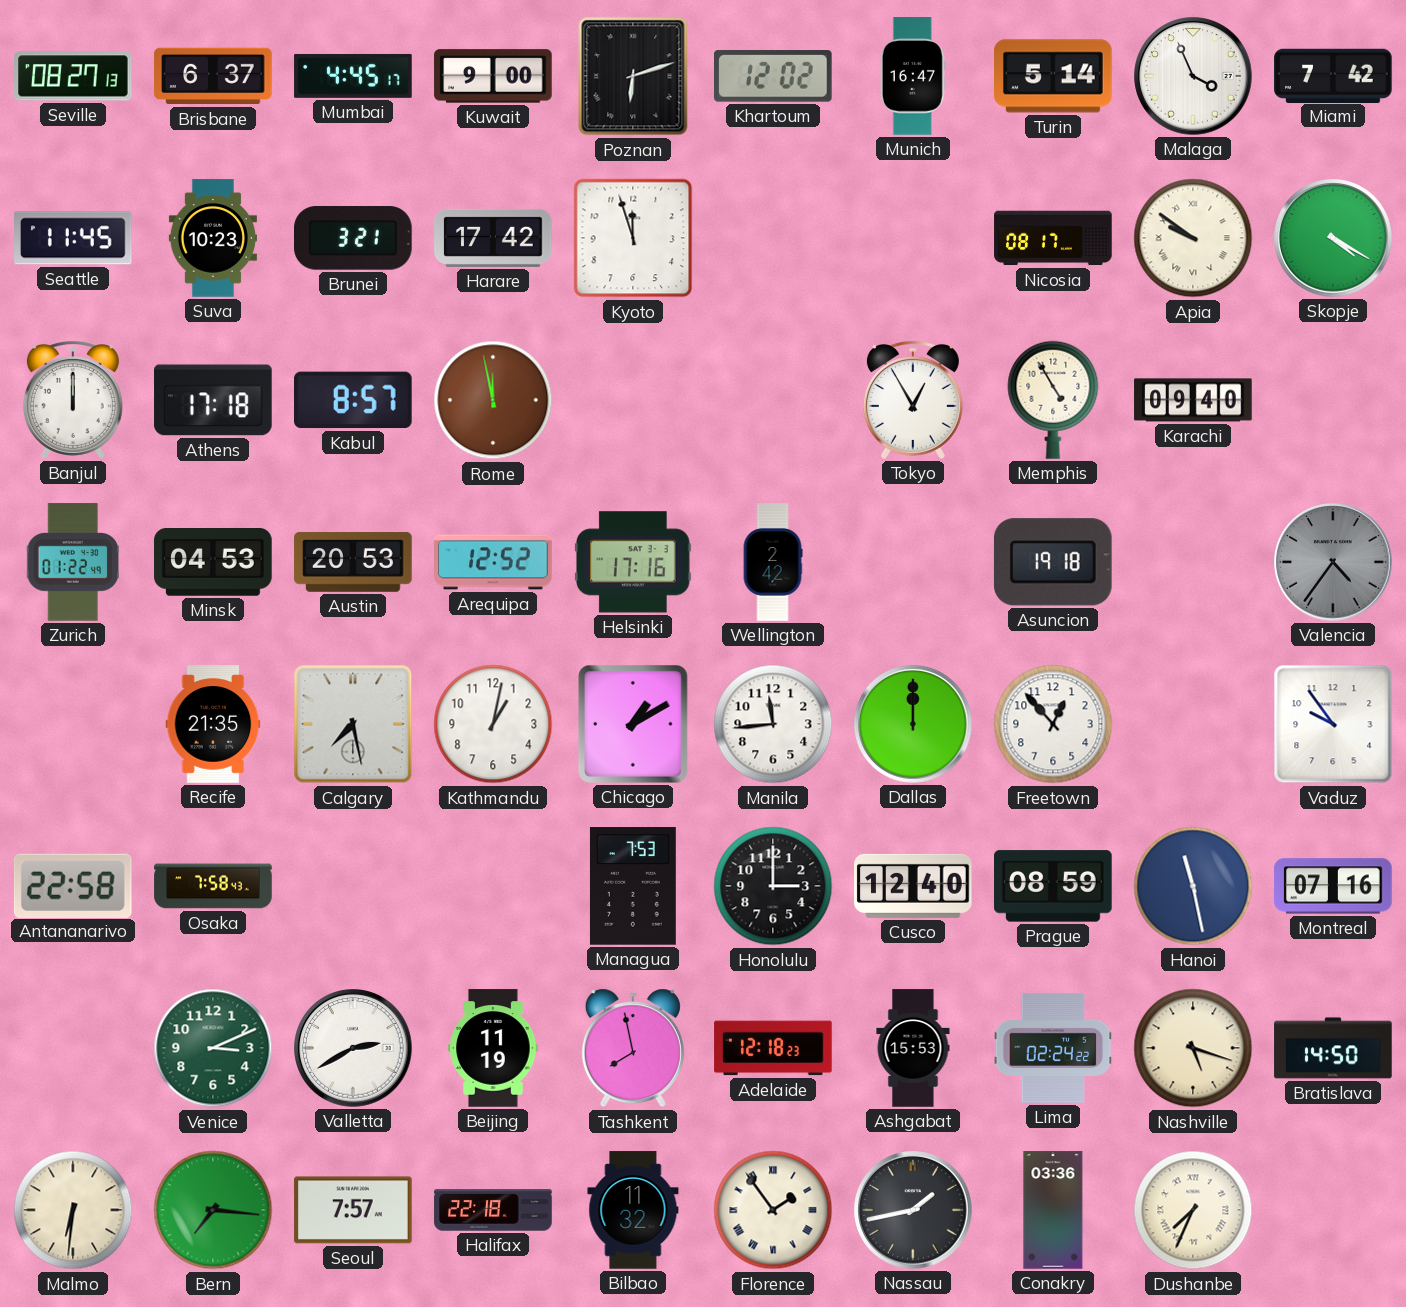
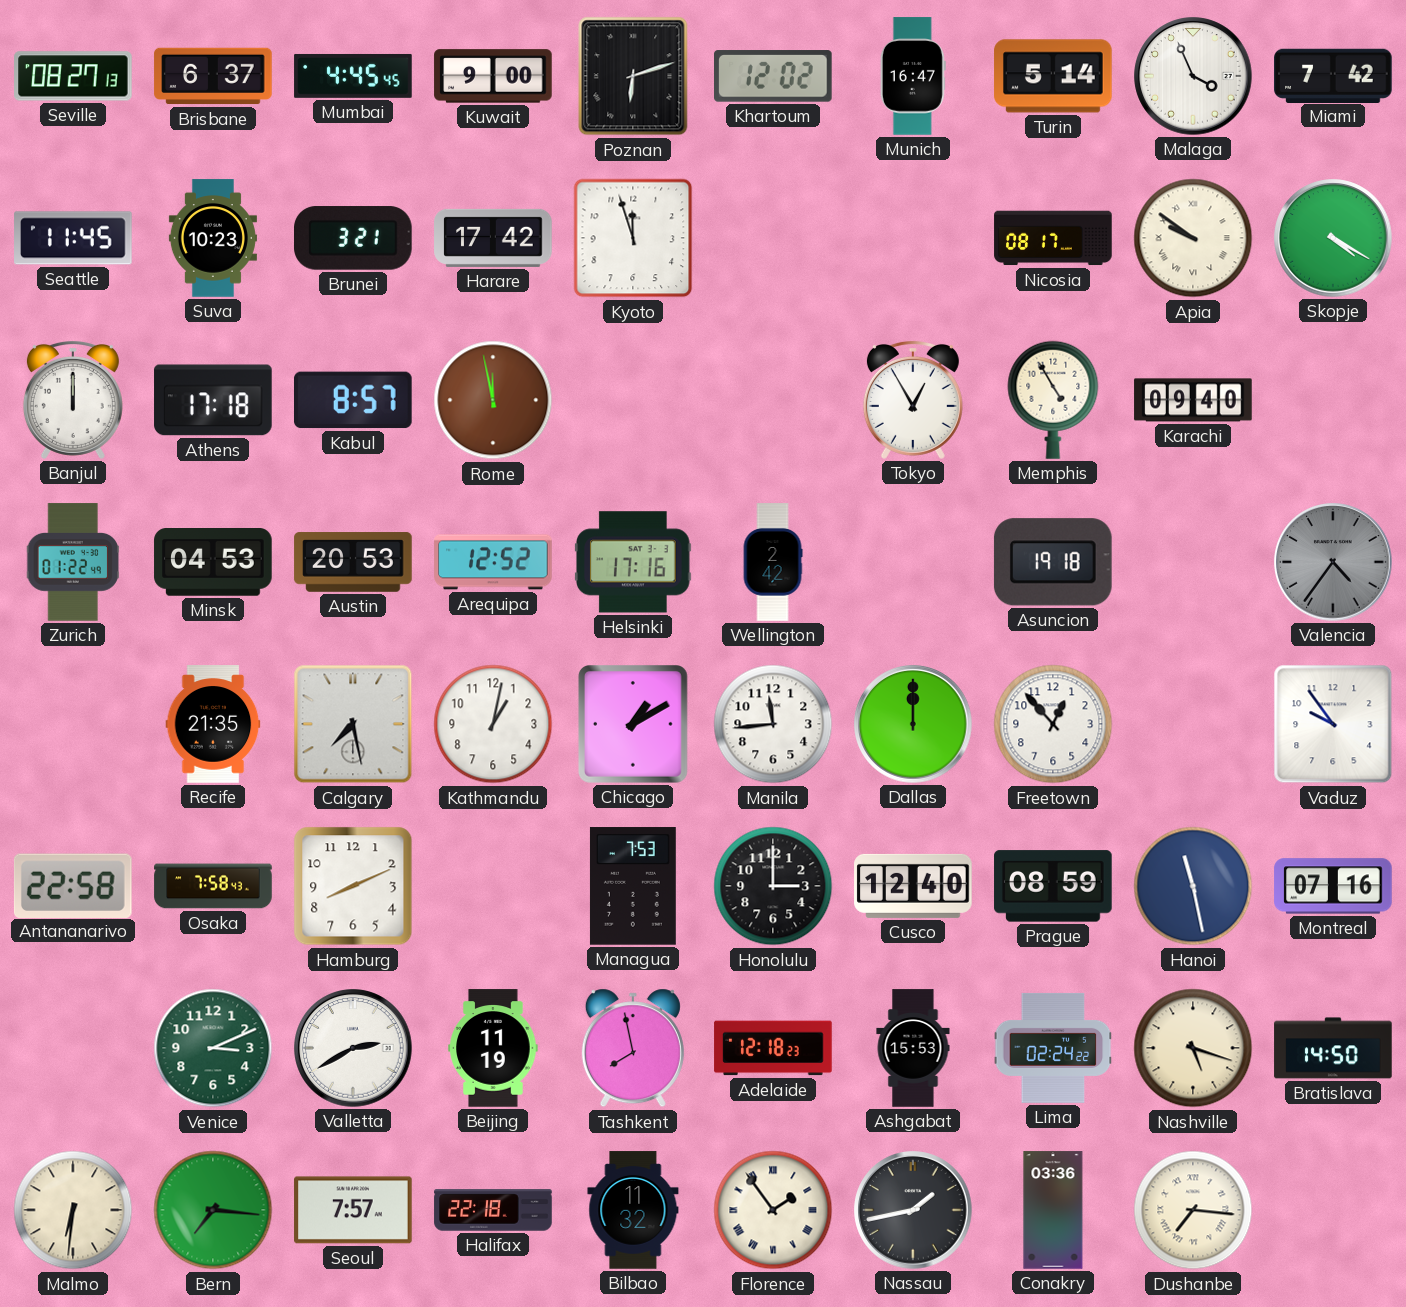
Mumbai: 4:45:17 -> 4:45:45
Hamburg: none -> 8:11
Dushanbe: 7:34 -> 7:16
